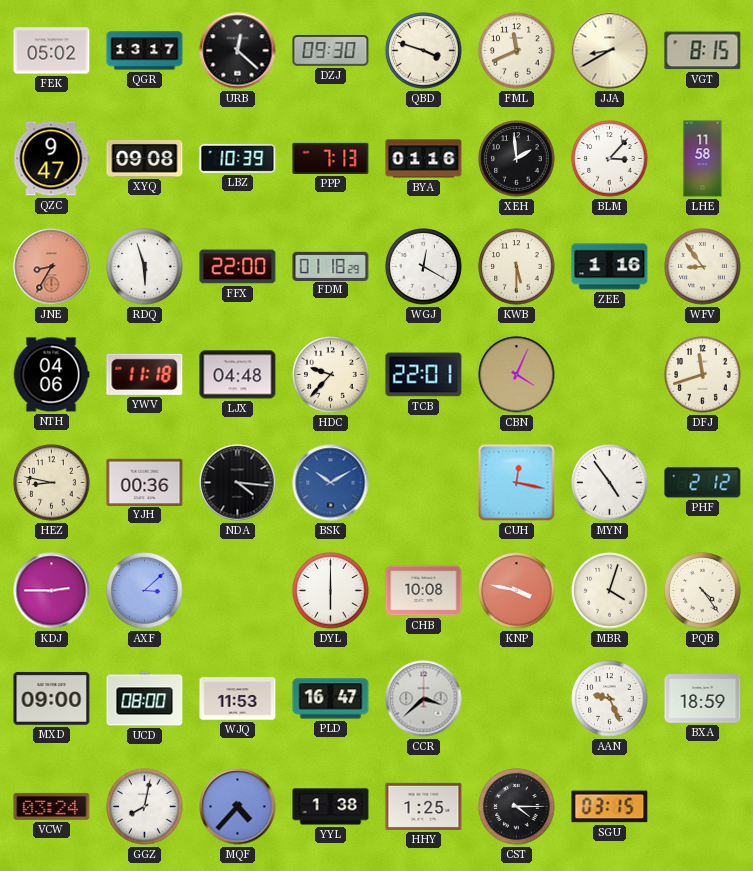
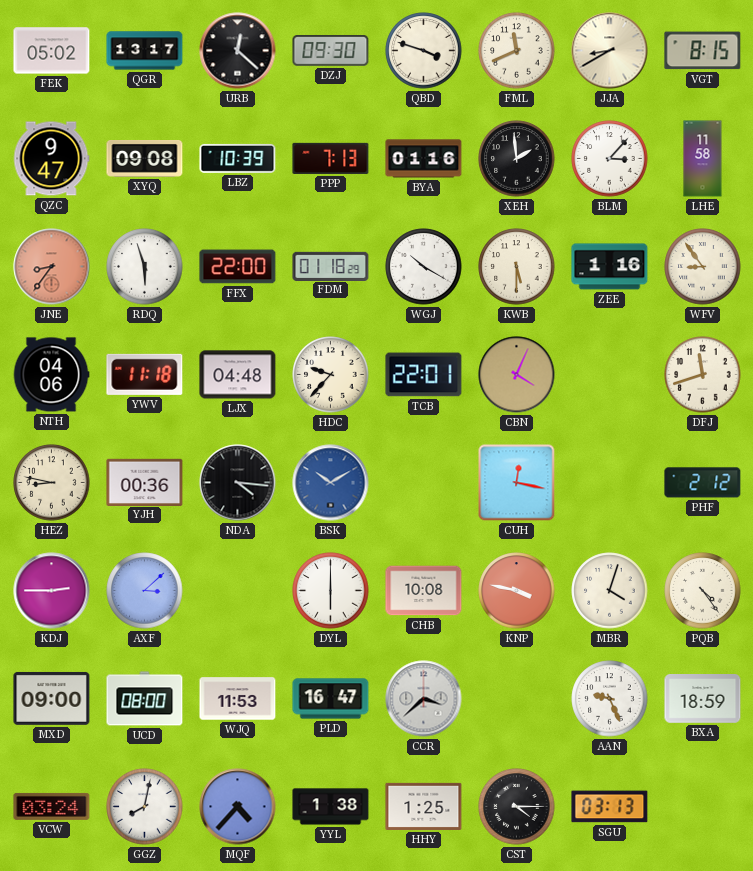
JNE: 8:35 -> 8:36
WGJ: 12:20 -> 10:20
MYN: 4:54 -> none
SGU: 03:15 -> 03:13
